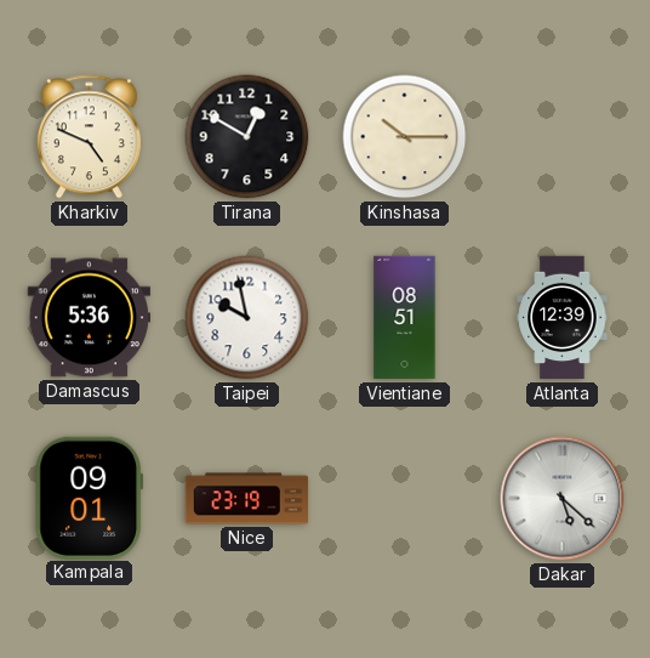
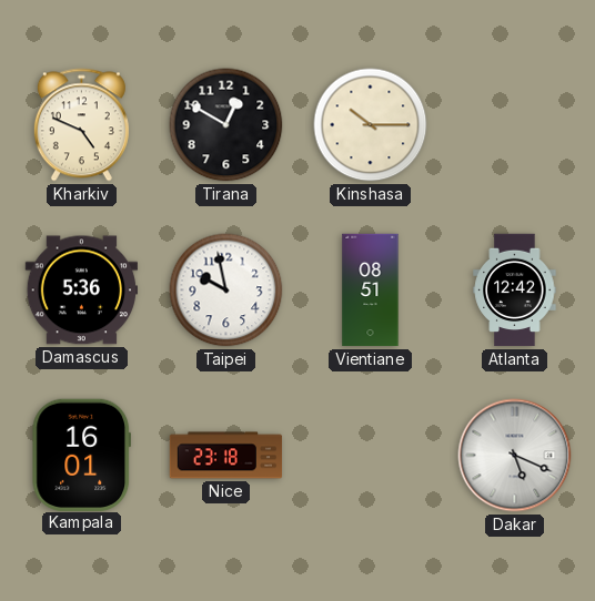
Atlanta: 12:39 -> 12:42
Kampala: 09:01 -> 16:01
Nice: 23:19 -> 23:18
Dakar: 5:22 -> 5:19
